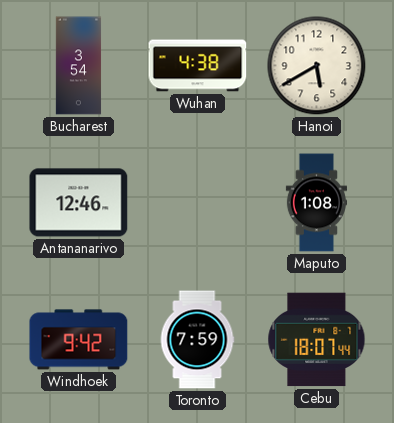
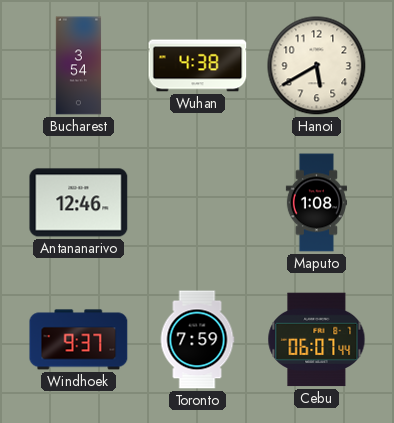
Windhoek: 9:42 -> 9:37
Cebu: 18:07 -> 06:07
